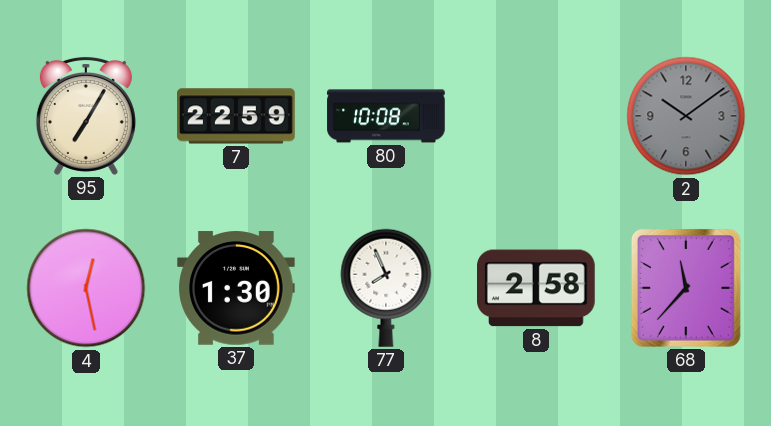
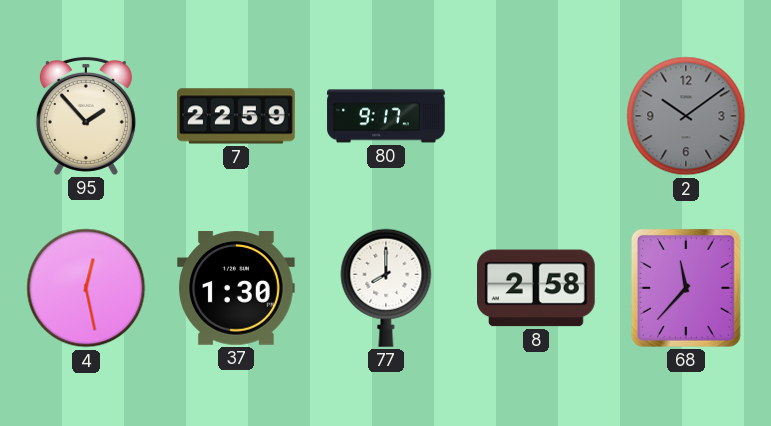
95: 7:05 -> 1:53
80: 10:08 -> 9:17
77: 7:56 -> 8:00
